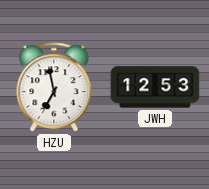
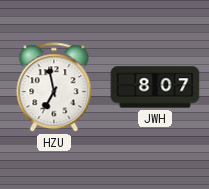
JWH: 12:53 -> 8:07
